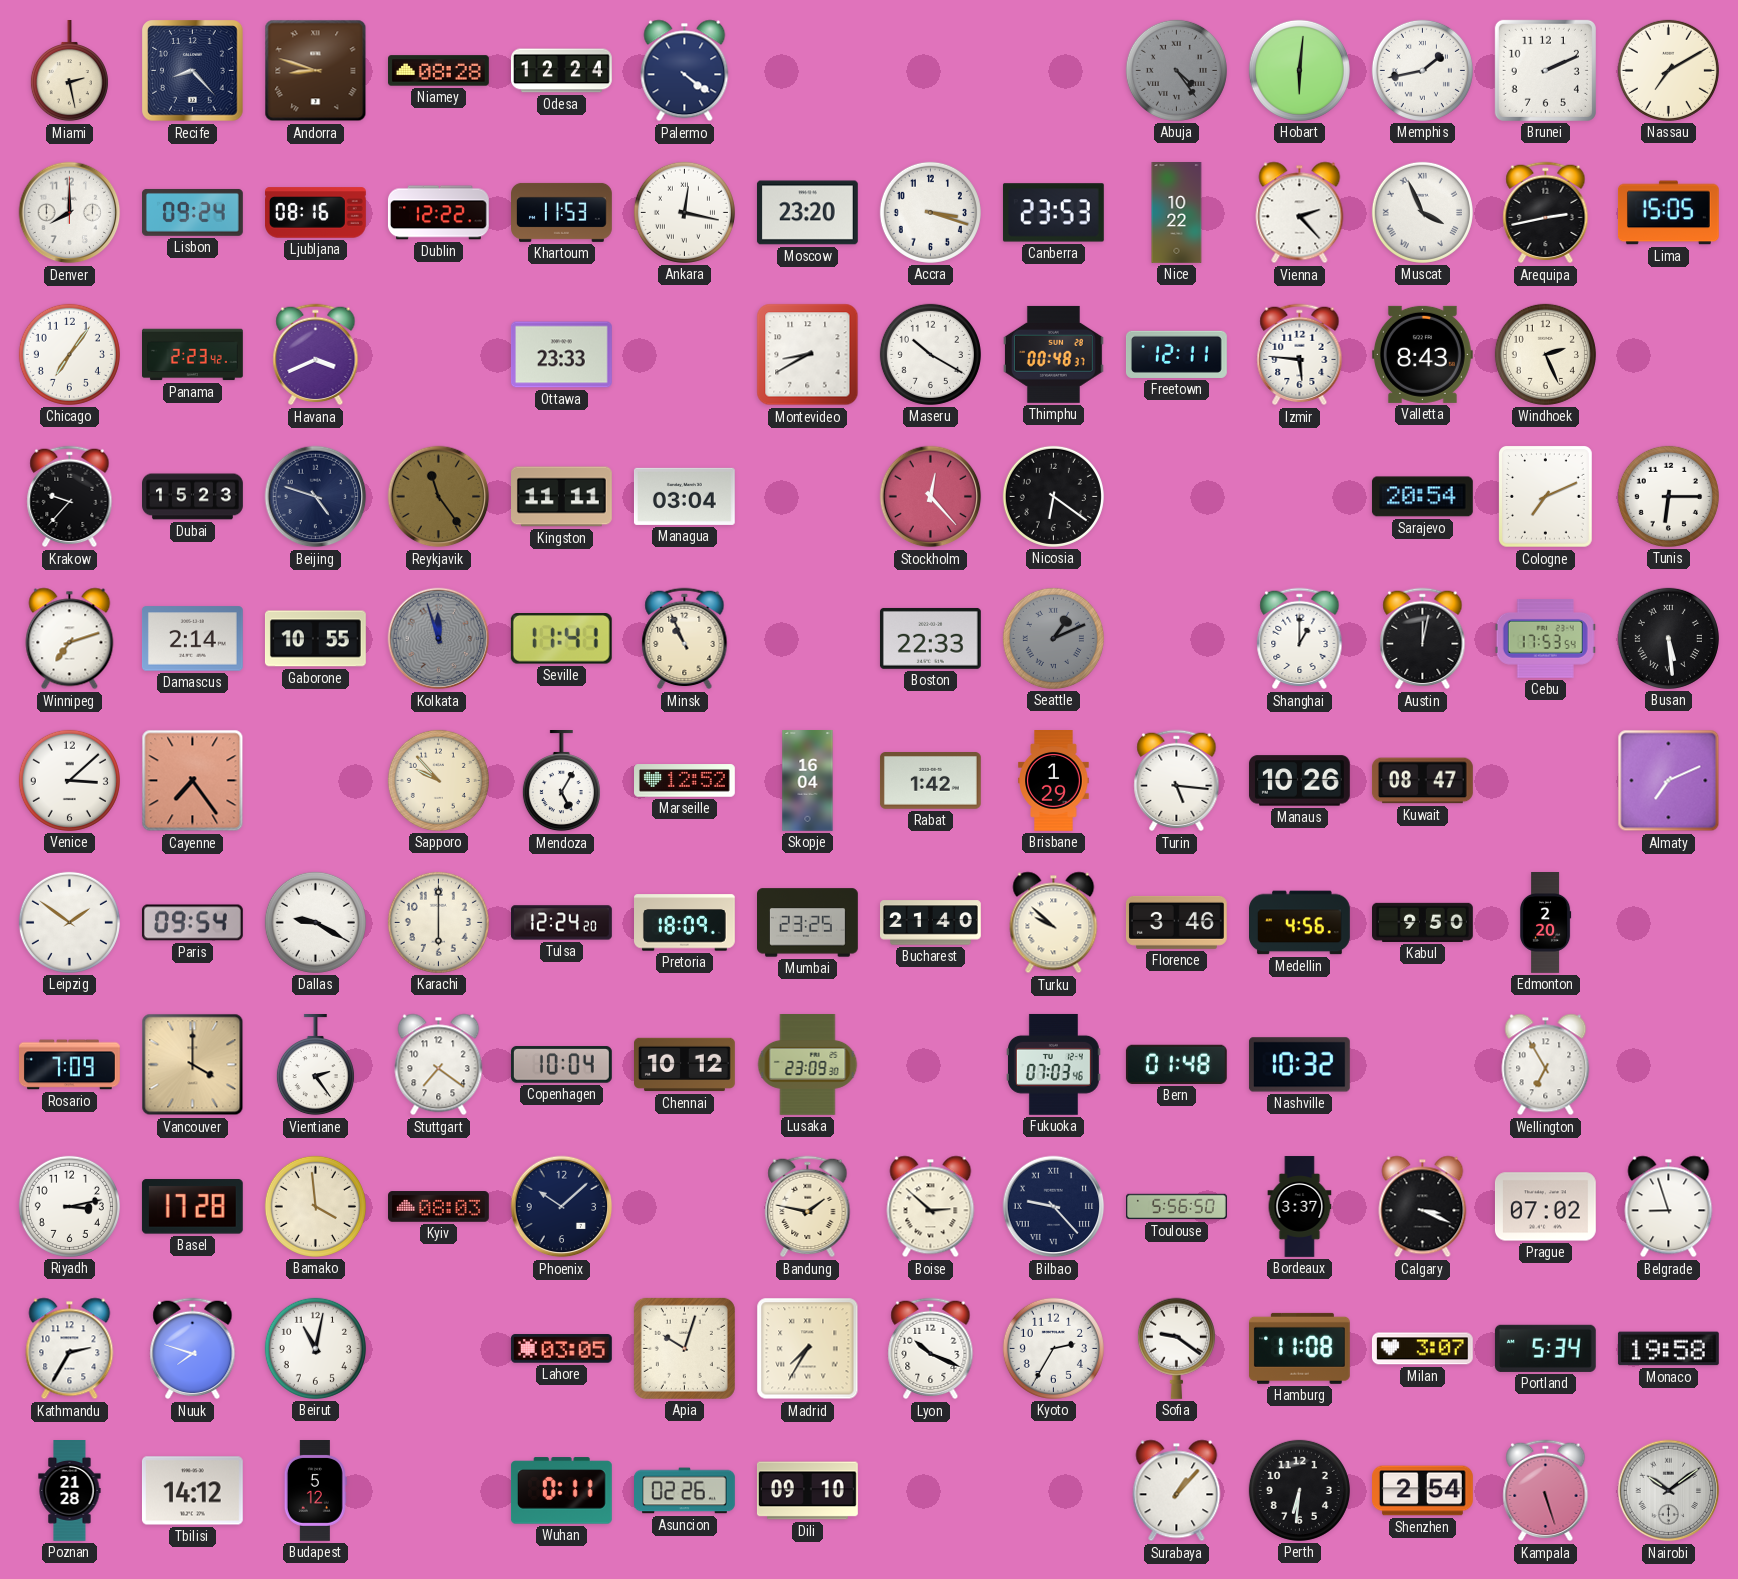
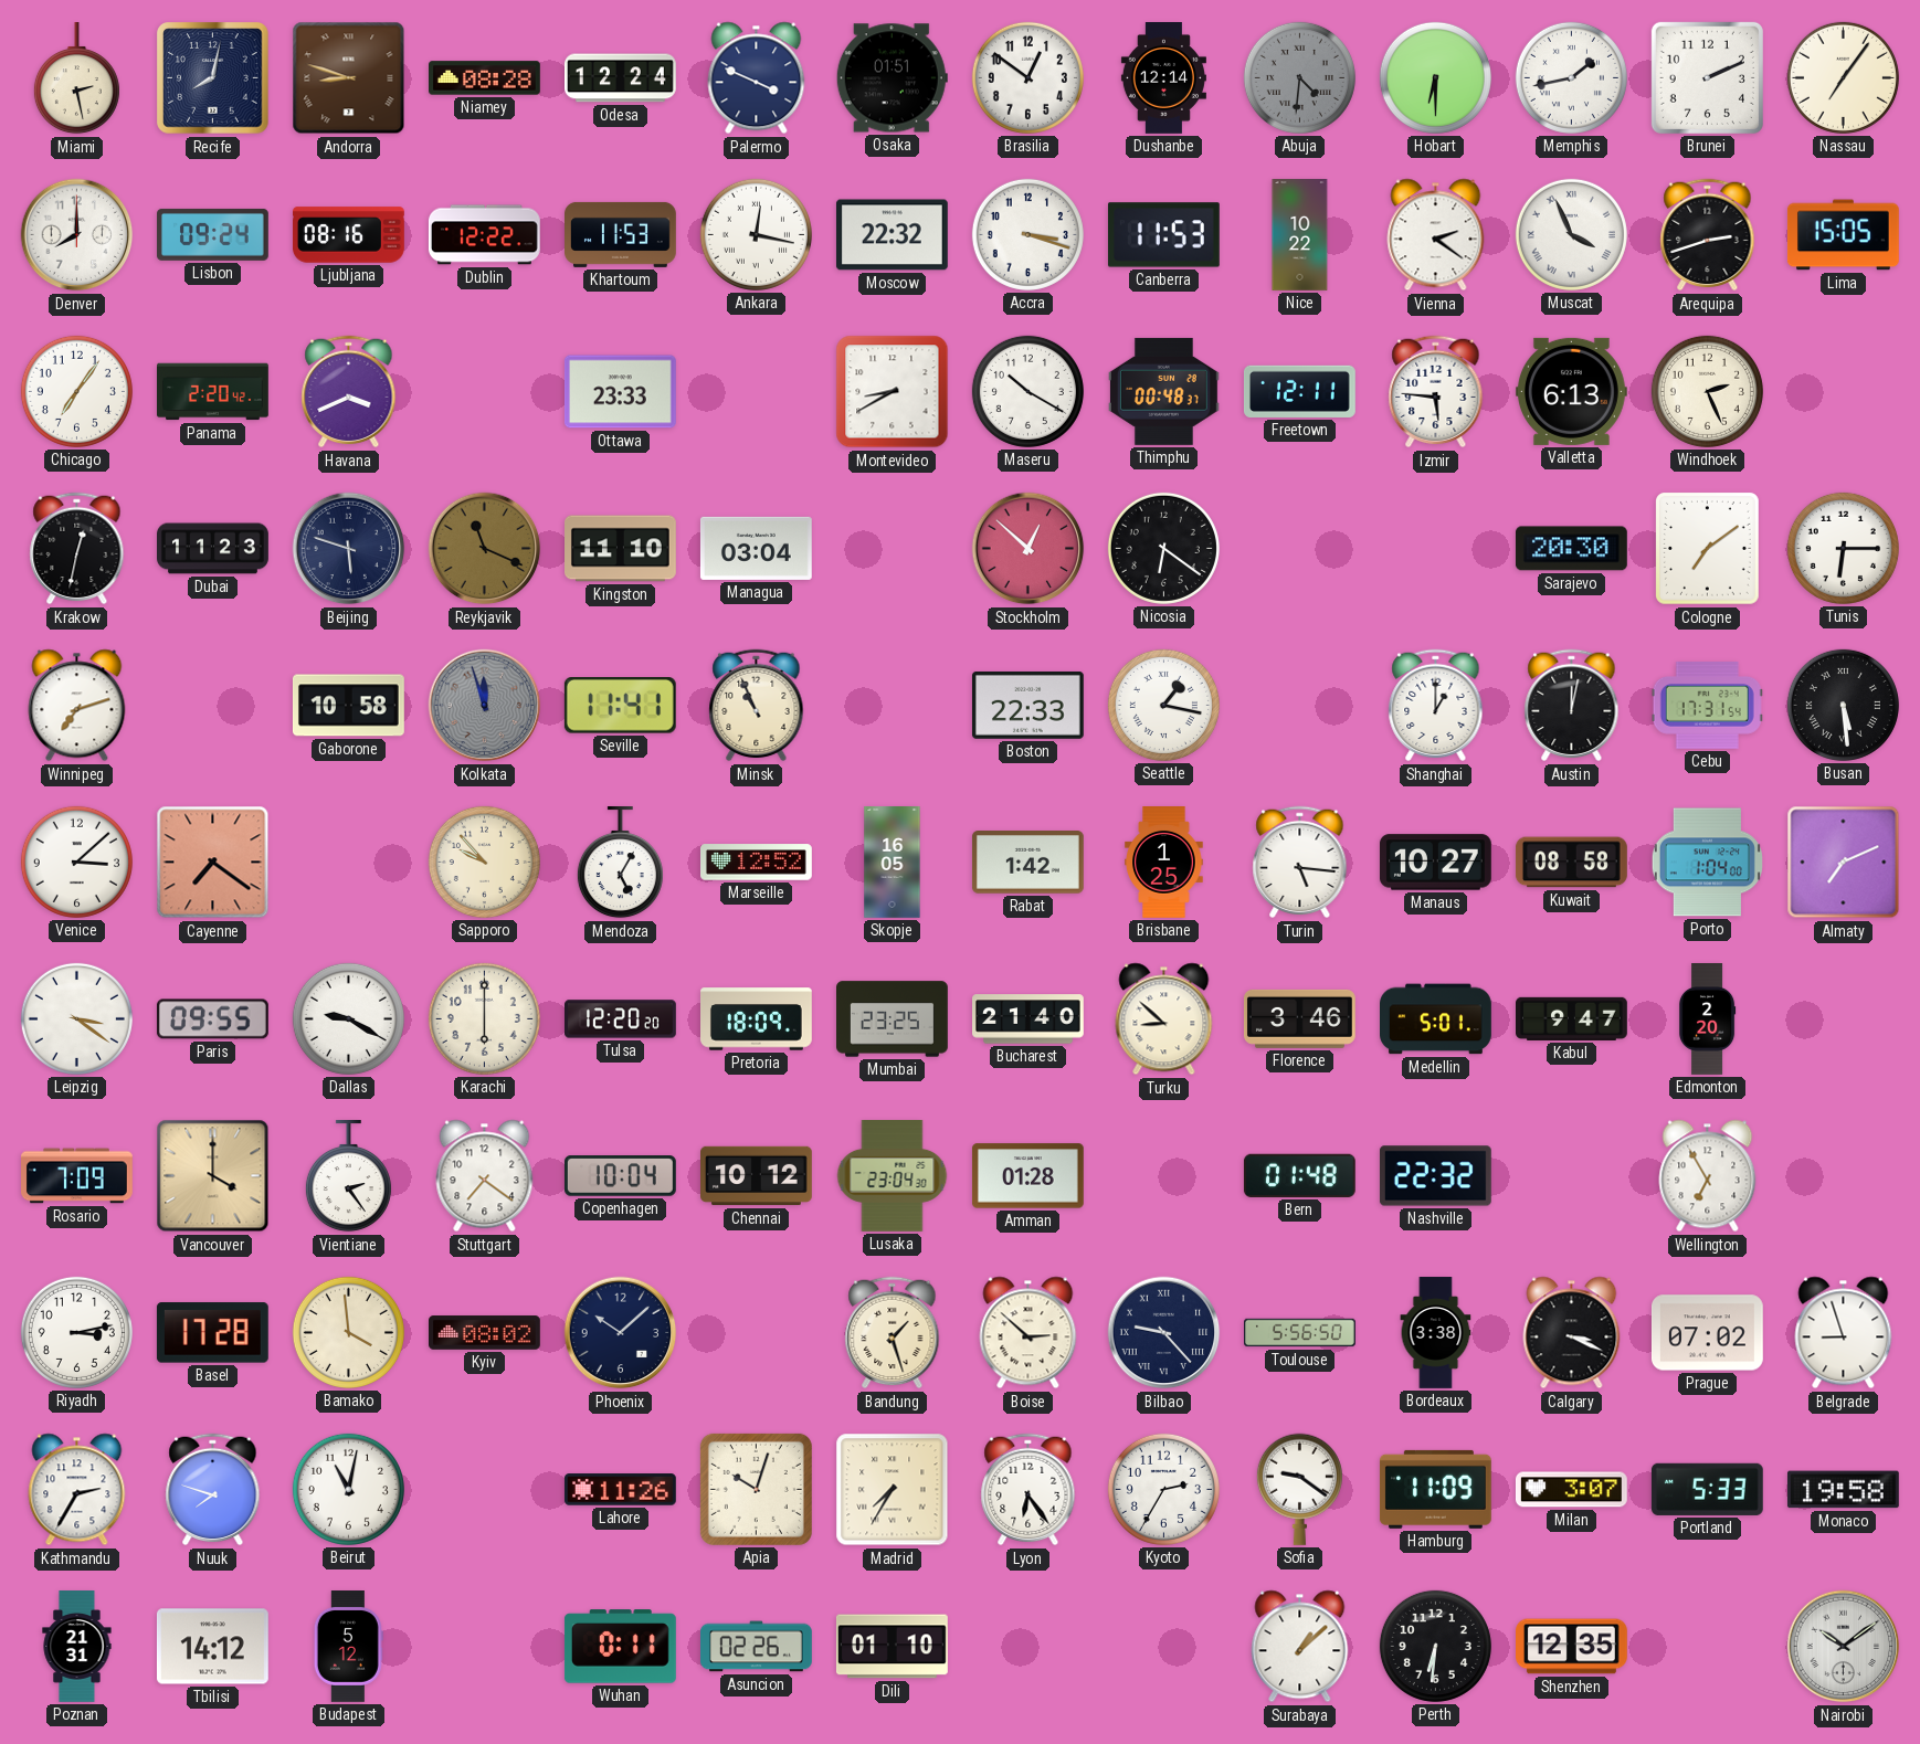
Recife: 8:23 -> 8:02
Palermo: 4:21 -> 3:49
Osaka: none -> 01:51
Brasilia: none -> 12:51
Dushanbe: none -> 12:14
Abuja: 4:24 -> 4:31
Hobart: 6:01 -> 6:30
Nassau: 7:10 -> 7:06
Moscow: 23:20 -> 22:32
Canberra: 23:53 -> 11:53
Vienna: 2:23 -> 2:21
Arequipa: 2:43 -> 2:42
Panama: 2:23 -> 2:20
Valletta: 8:43 -> 6:13
Krakow: 9:37 -> 12:32
Dubai: 15:23 -> 11:23
Beijing: 4:48 -> 5:48
Reykjavik: 11:24 -> 11:19
Kingston: 11:11 -> 11:10
Stockholm: 12:23 -> 12:52
Sarajevo: 20:54 -> 20:30
Cologne: 7:11 -> 7:09
Damascus: 2:14 -> none
Gaborone: 10:55 -> 10:58
Seattle: 1:11 -> 1:17
Seattle dial: grey -> white
Cebu: 17:53 -> 17:31
Cayenne: 7:24 -> 7:21
Skopje: 16:04 -> 16:05
Brisbane: 1:29 -> 1:25
Manaus: 10:26 -> 10:27
Kuwait: 08:47 -> 08:58
Porto: none -> 1:04
Leipzig: 1:51 -> 3:21
Paris: 09:54 -> 09:55
Tulsa: 12:24 -> 12:20
Turku: 9:52 -> 8:52
Medellin: 4:56 -> 5:01
Kabul: 9:50 -> 9:47
Lusaka: 23:09 -> 23:04
Amman: none -> 01:28
Fukuoka: 07:03 -> none
Nashville: 10:32 -> 22:32
Kyiv: 08:03 -> 08:02
Bandung: 1:47 -> 1:27
Bordeaux: 3:37 -> 3:38
Lahore: 03:05 -> 11:26
Lyon: 10:19 -> 6:24
Hamburg: 11:08 -> 11:09
Portland: 5:34 -> 5:33
Poznan: 21:28 -> 21:31
Dili: 09:10 -> 01:10
Surabaya: 1:07 -> 1:08
Shenzhen: 2:54 -> 12:35
Kampala: 5:27 -> none
